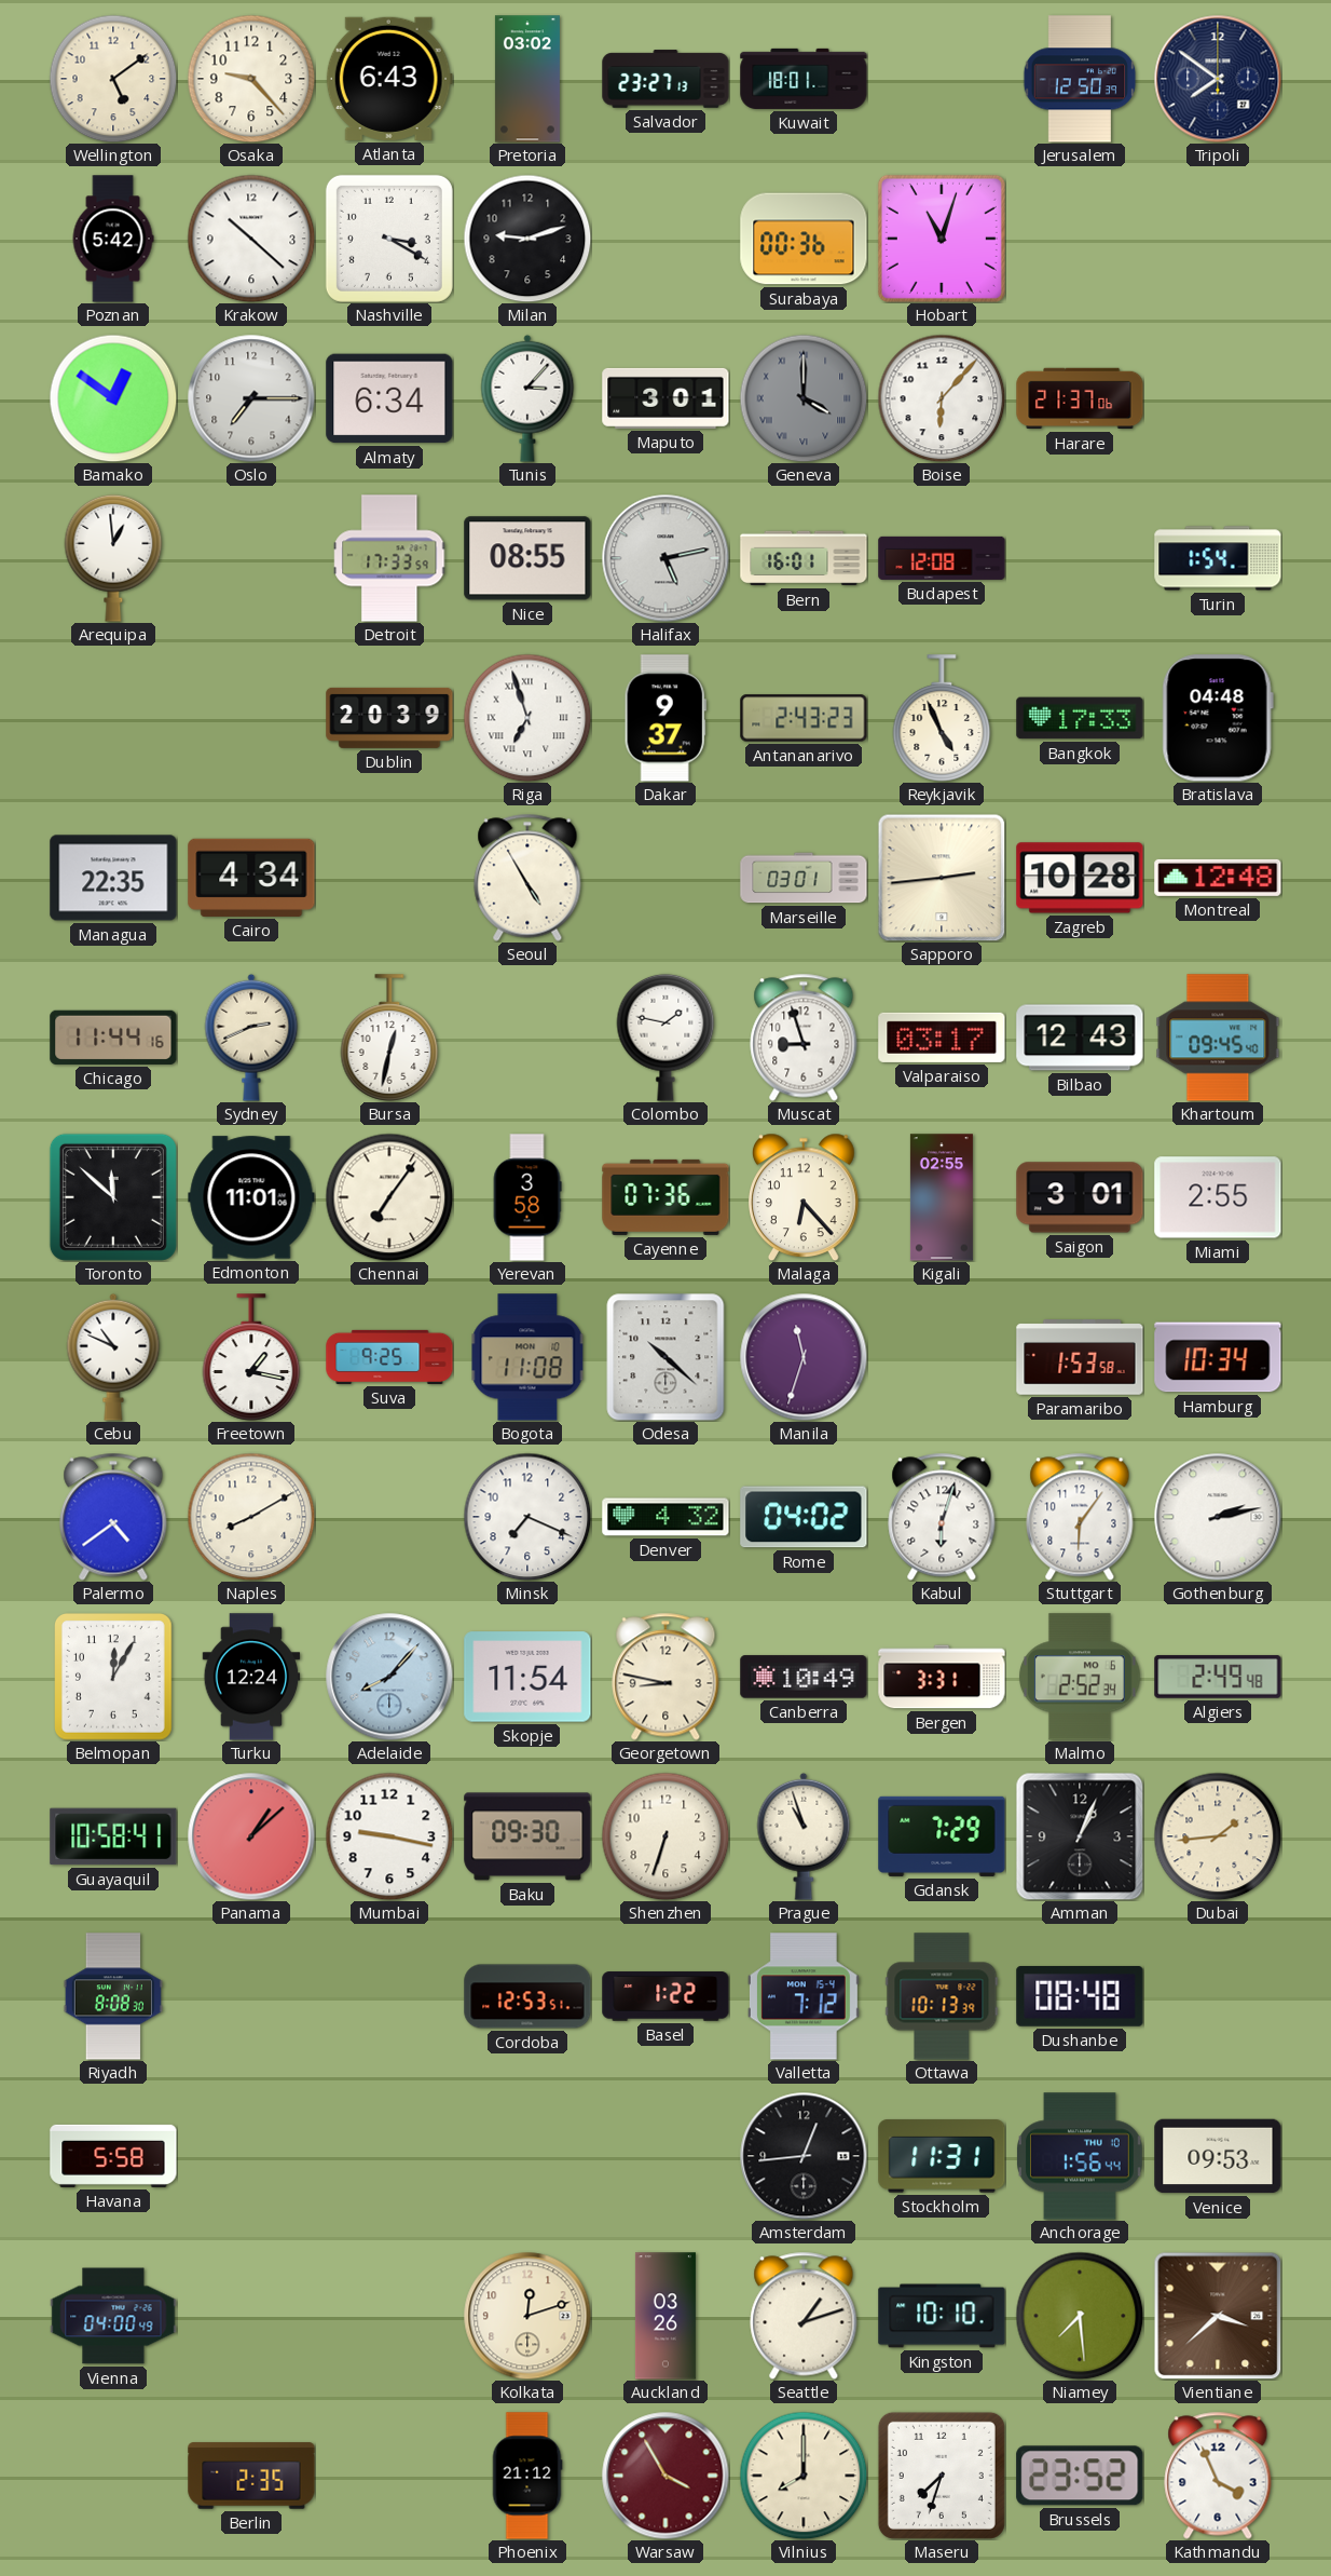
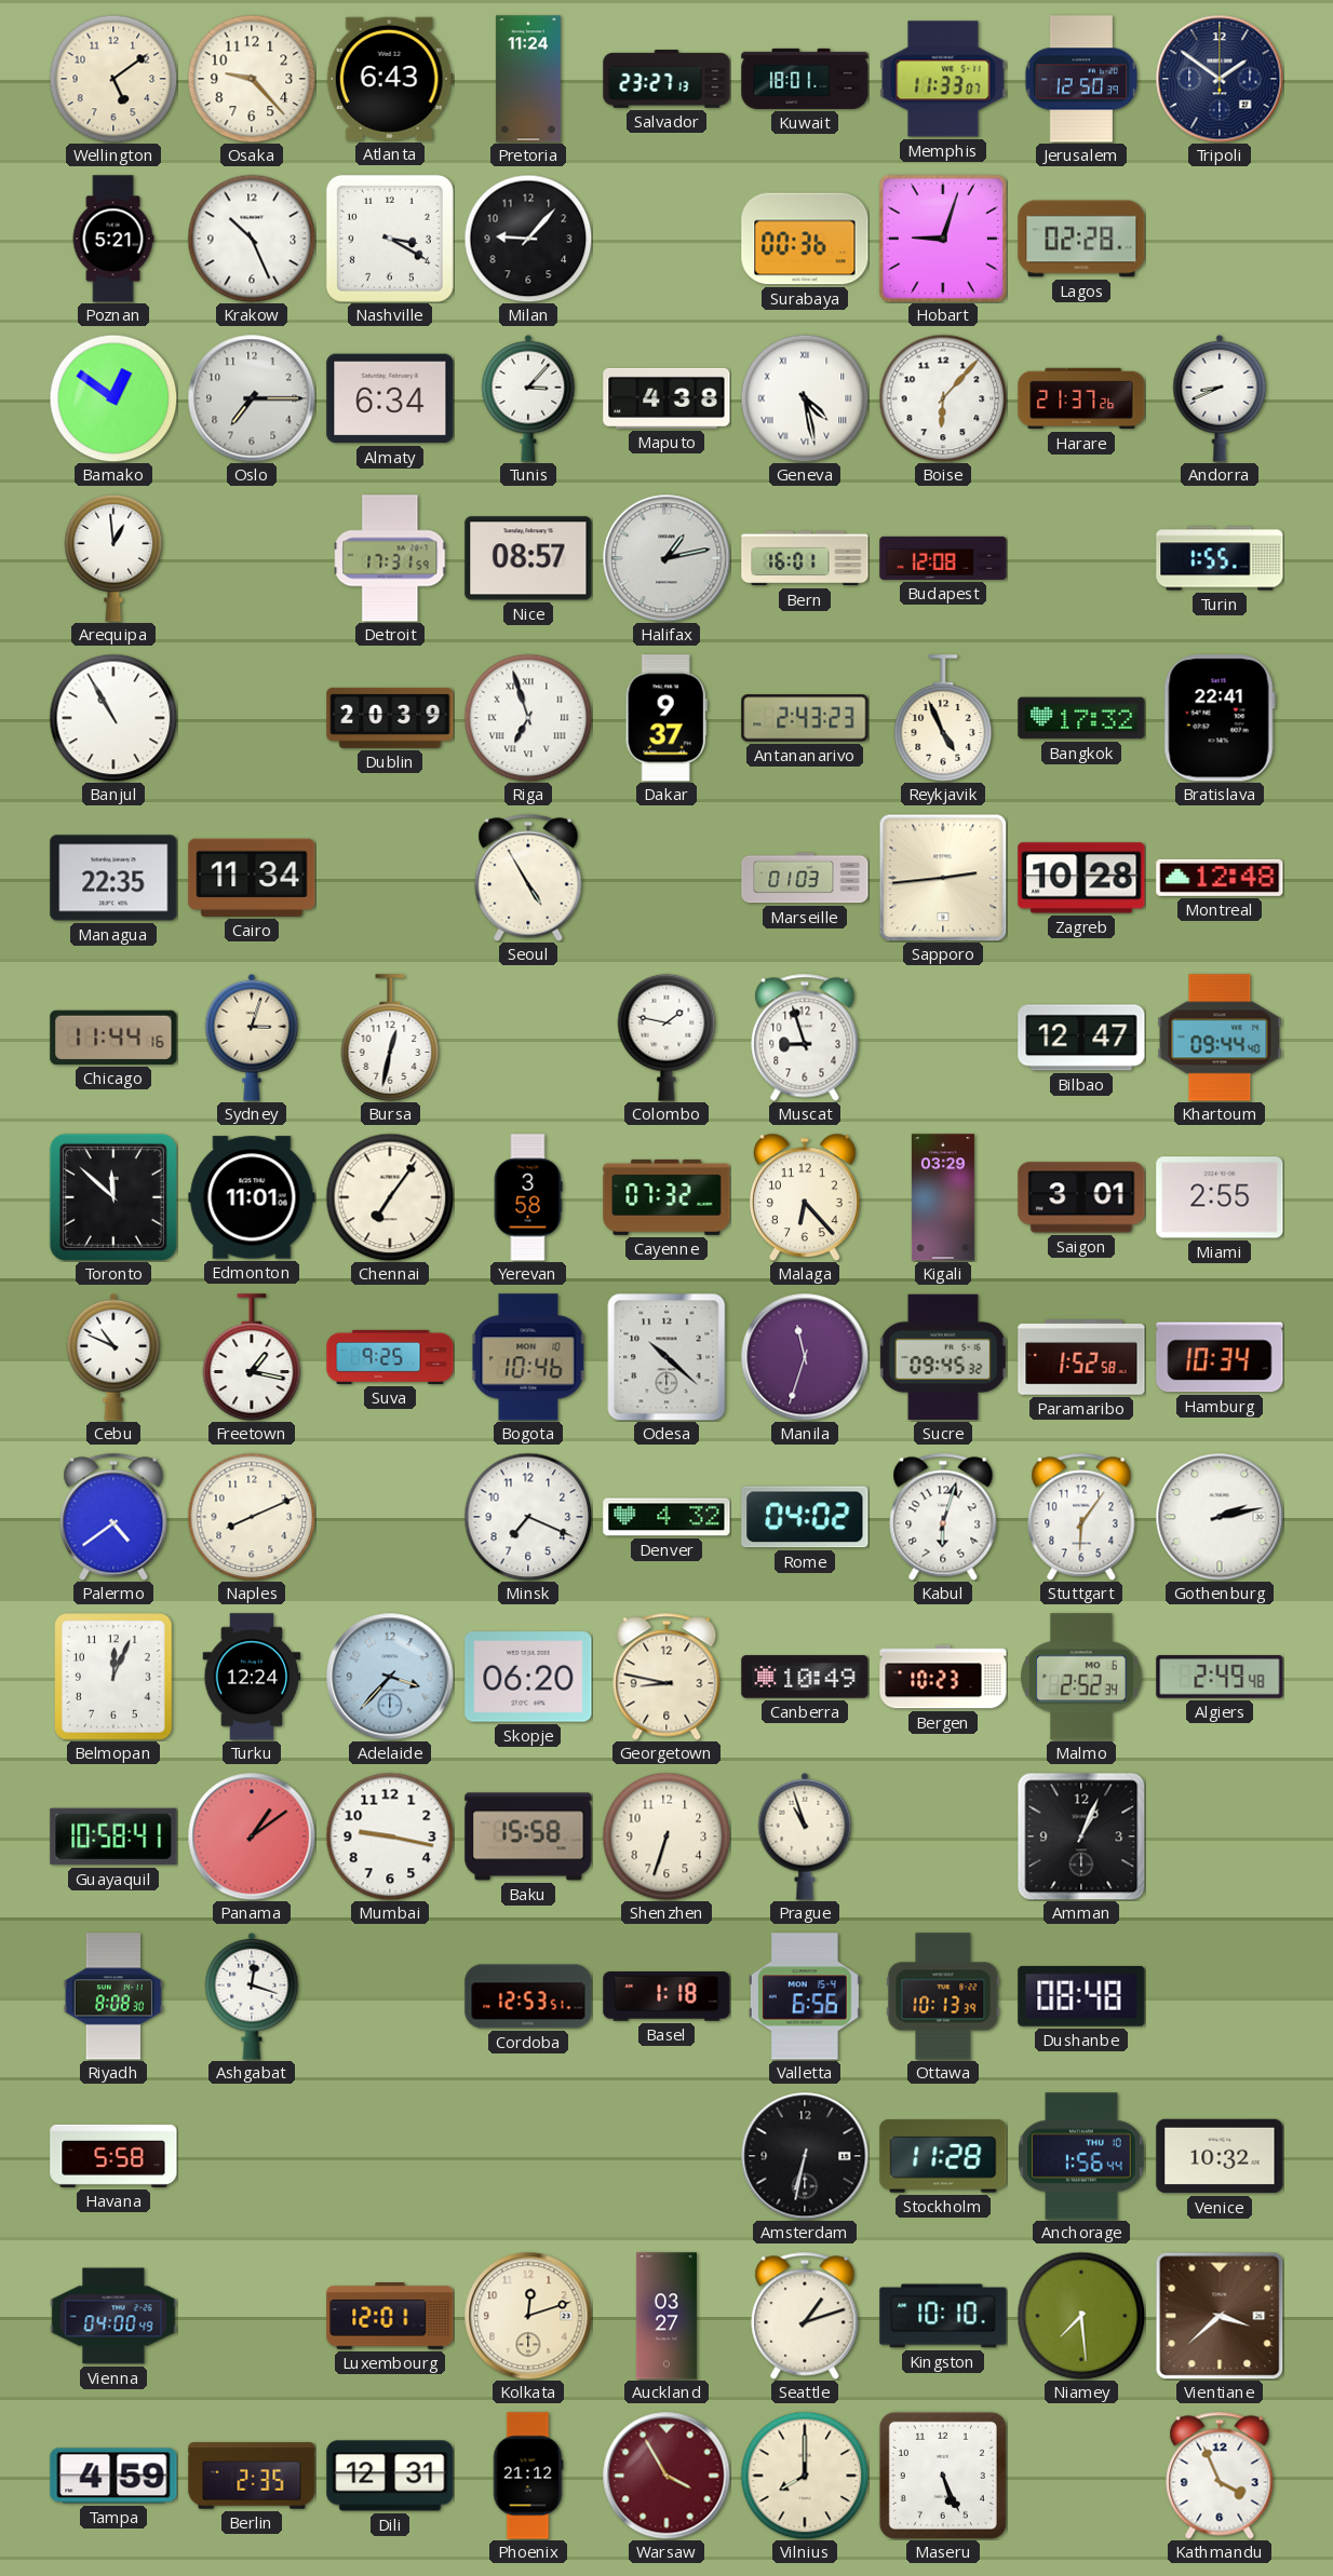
Pretoria: 03:02 -> 11:24
Memphis: none -> 11:33
Tripoli: 7:51 -> 1:51
Poznan: 5:42 -> 5:21
Krakow: 10:22 -> 10:26
Milan: 9:12 -> 9:07
Hobart: 11:03 -> 9:03
Lagos: none -> 02:28
Maputo: 3:01 -> 4:38
Geneva: 4:00 -> 4:28
Geneva dial: grey -> white
Harare: 21:37:06 -> 21:37:26
Andorra: none -> 8:41
Detroit: 17:33 -> 17:31
Nice: 08:55 -> 08:57
Halifax: 5:13 -> 1:13
Turin: 1:54 -> 1:55
Banjul: none -> 10:55
Bangkok: 17:33 -> 17:32
Bratislava: 04:48 -> 22:41
Cairo: 4:34 -> 11:34
Marseille: 03:01 -> 01:03
Sydney: 2:41 -> 3:03
Valparaiso: 03:17 -> none
Bilbao: 12:43 -> 12:47
Khartoum: 09:45 -> 09:44
Cayenne: 07:36 -> 07:32
Kigali: 02:55 -> 03:29
Bogota: 11:08 -> 10:46
Sucre: none -> 09:45
Paramaribo: 1:53 -> 1:52
Naples: 8:10 -> 8:11
Belmopan: 12:05 -> 12:04
Adelaide: 8:07 -> 3:37
Skopje: 11:54 -> 06:20
Bergen: 3:31 -> 10:23
Panama: 1:08 -> 1:09
Baku: 09:30 -> 15:58
Gdansk: 7:29 -> none
Dubai: 1:44 -> none
Ashgabat: none -> 12:18
Basel: 1:22 -> 1:18
Valletta: 7:12 -> 6:56
Amsterdam: 12:44 -> 6:32
Stockholm: 11:31 -> 11:28
Venice: 09:53 -> 10:32
Luxembourg: none -> 12:01
Auckland: 03:26 -> 03:27
Tampa: none -> 4:59
Dili: none -> 12:31
Maseru: 7:33 -> 5:26
Brussels: 23:52 -> none
